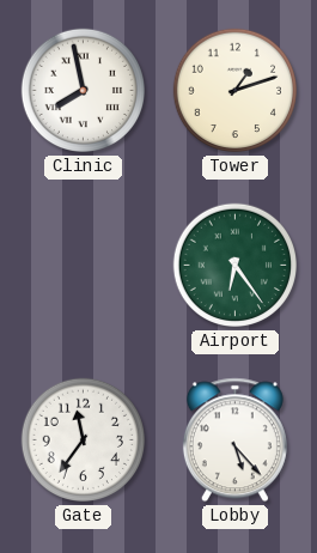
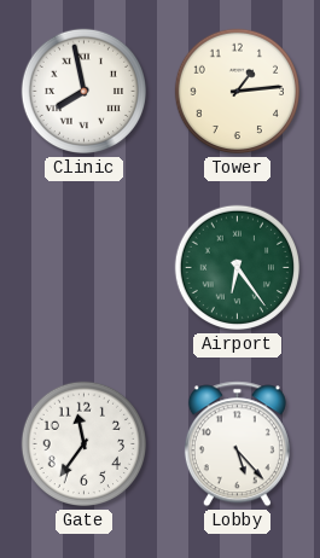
Tower: 1:12 -> 1:14
